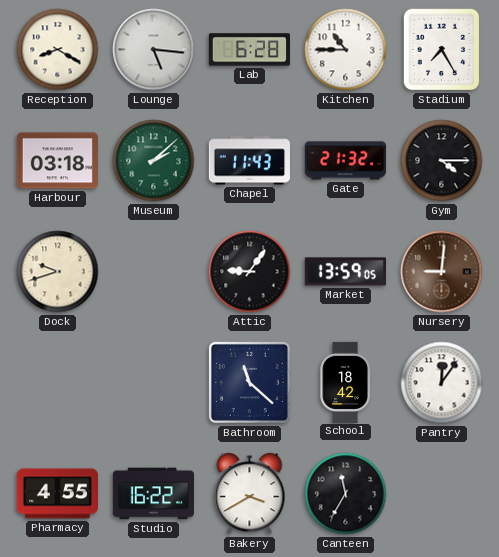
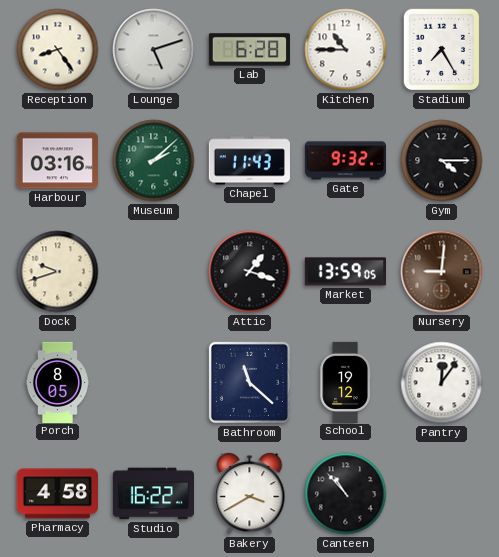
Reception: 8:20 -> 8:24
Lounge: 5:16 -> 5:12
Harbour: 03:18 -> 03:16
Gate: 21:32 -> 9:32
Attic: 9:06 -> 1:18
Porch: none -> 8:05
School: 18:42 -> 19:12
Pharmacy: 4:55 -> 4:58
Canteen: 11:35 -> 10:53
